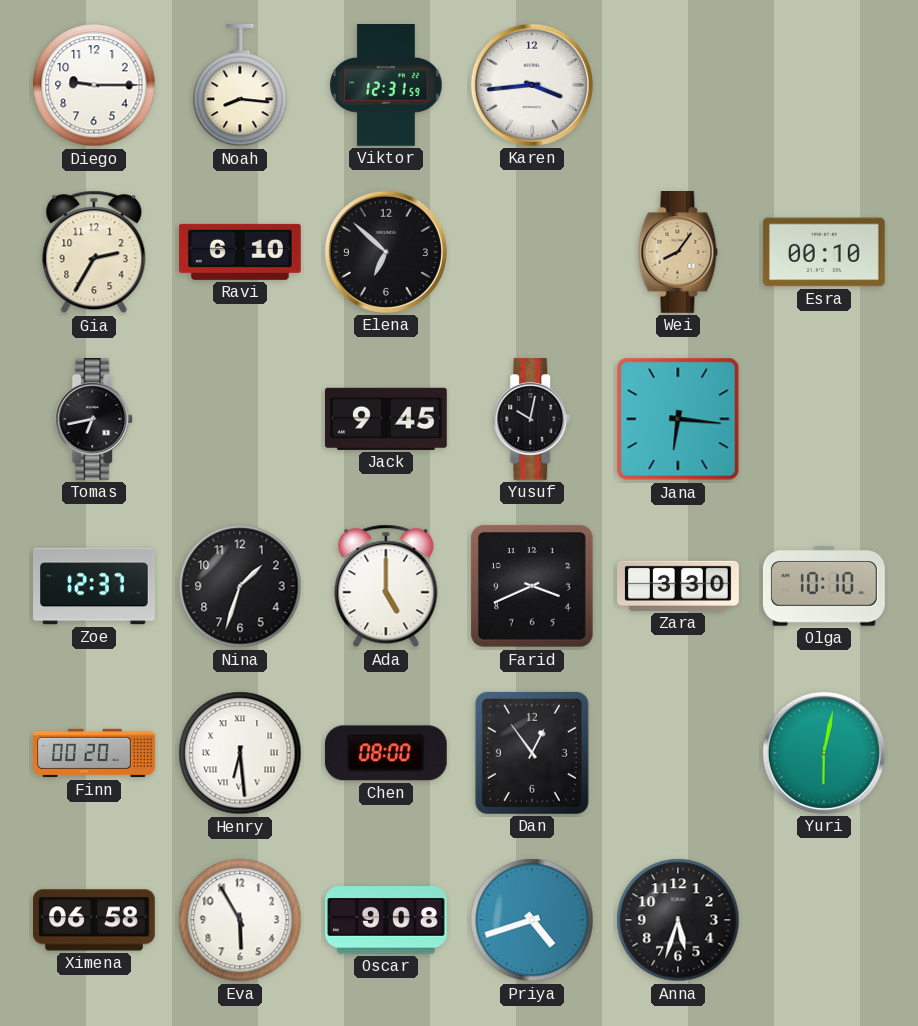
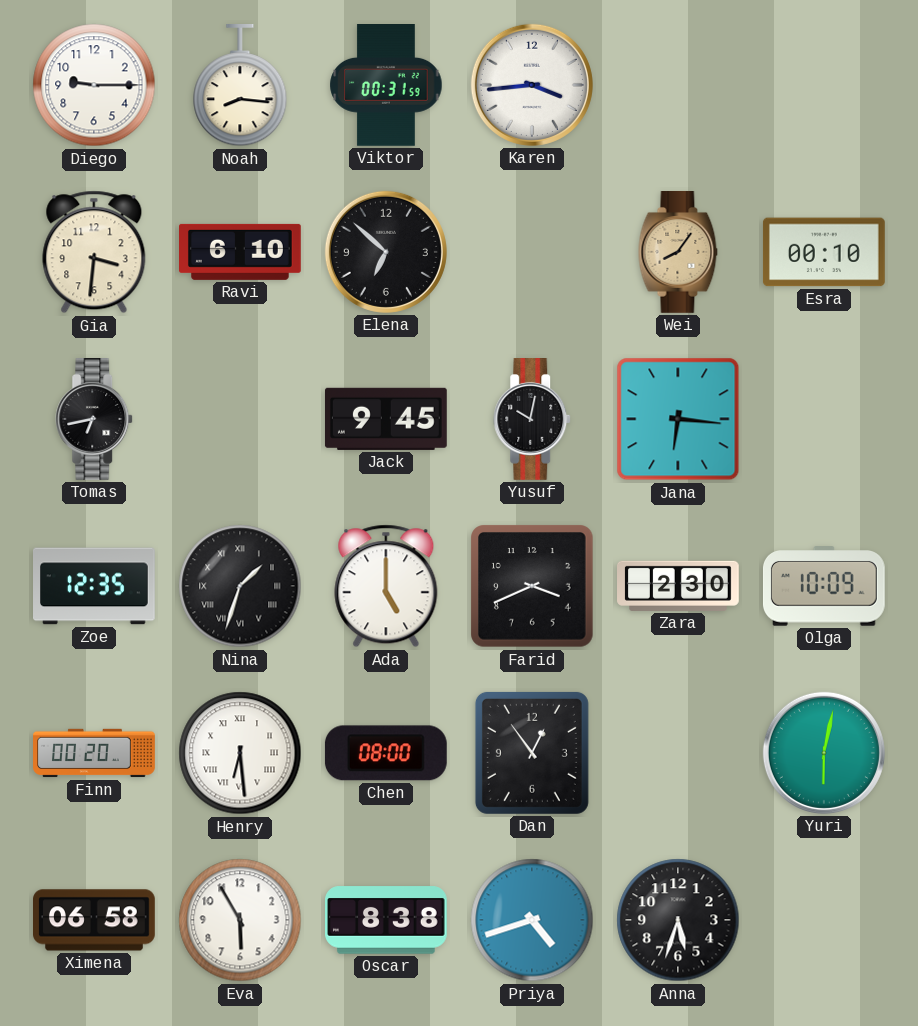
Viktor: 12:31 -> 00:31
Gia: 2:35 -> 3:31
Zoe: 12:37 -> 12:35
Nina numerals: Arabic -> Roman
Zara: 3:30 -> 2:30
Olga: 10:10 -> 10:09
Oscar: 9:08 -> 8:38
